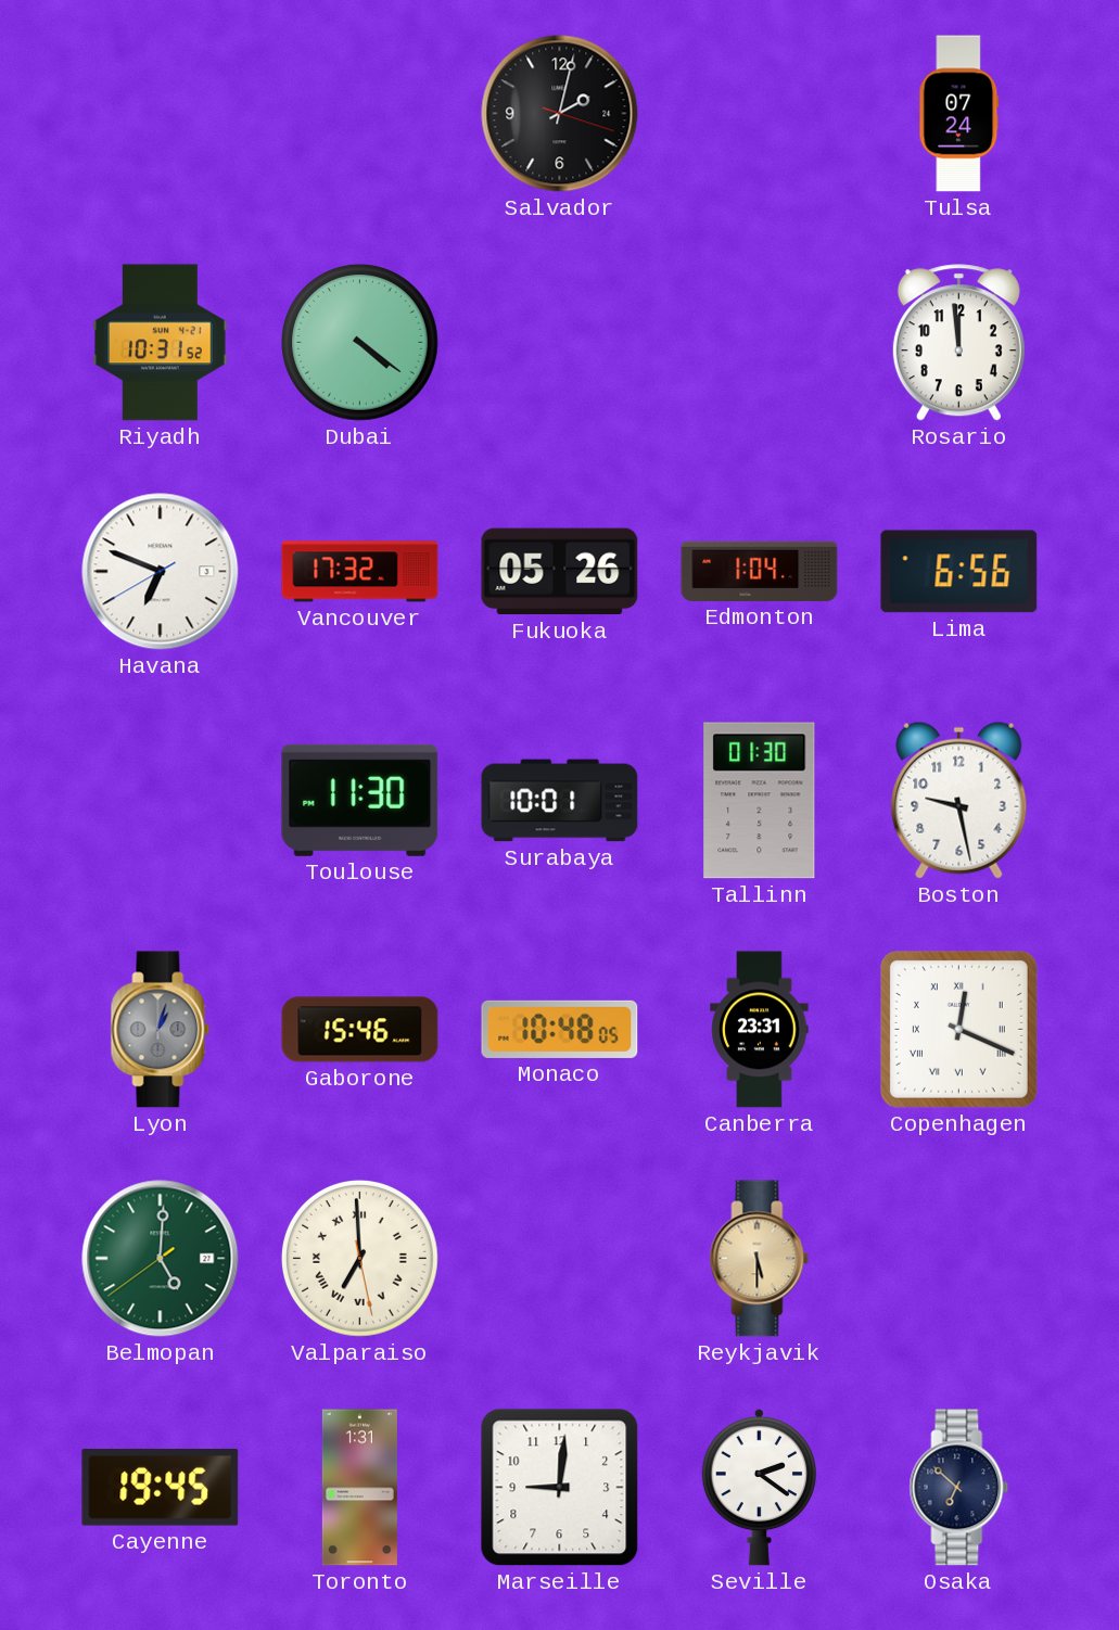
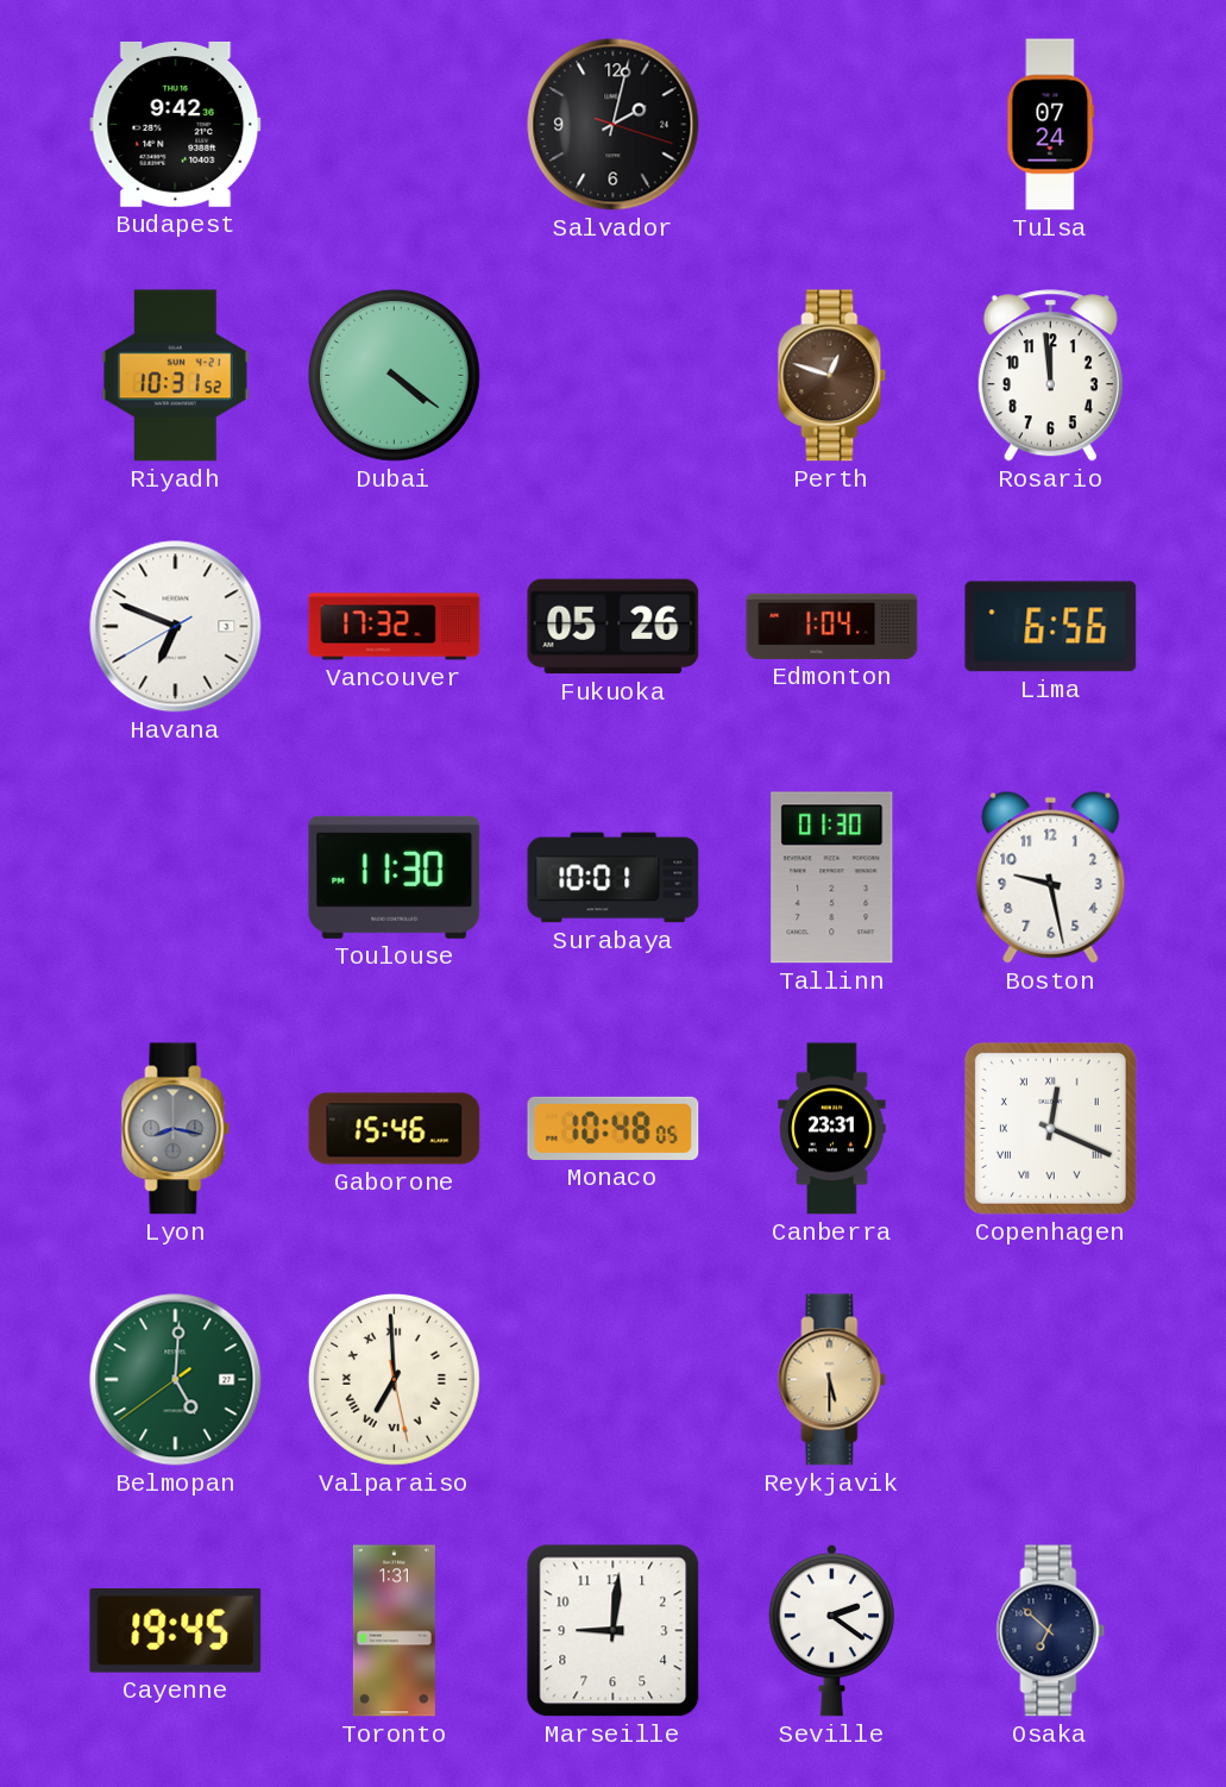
Budapest: none -> 9:42
Perth: none -> 12:48
Lyon: 1:03 -> 8:17
